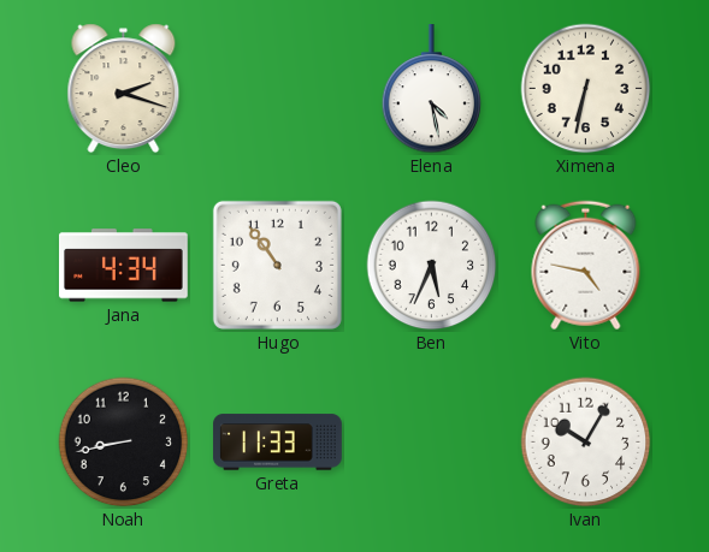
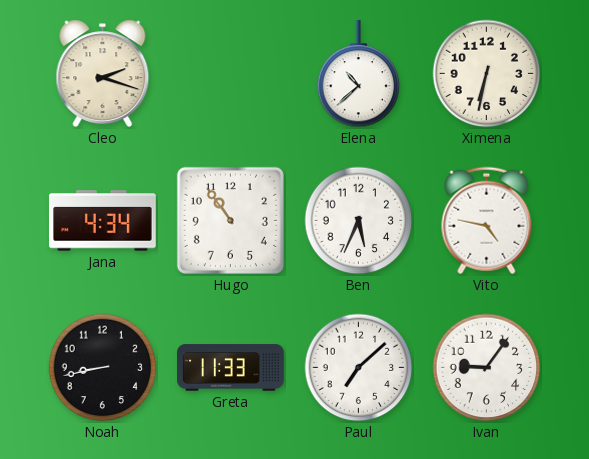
Elena: 4:28 -> 10:38
Paul: none -> 7:08
Ivan: 10:05 -> 9:06
